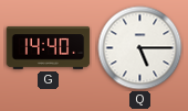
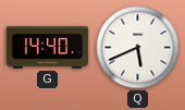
Q: 5:15 -> 5:41
